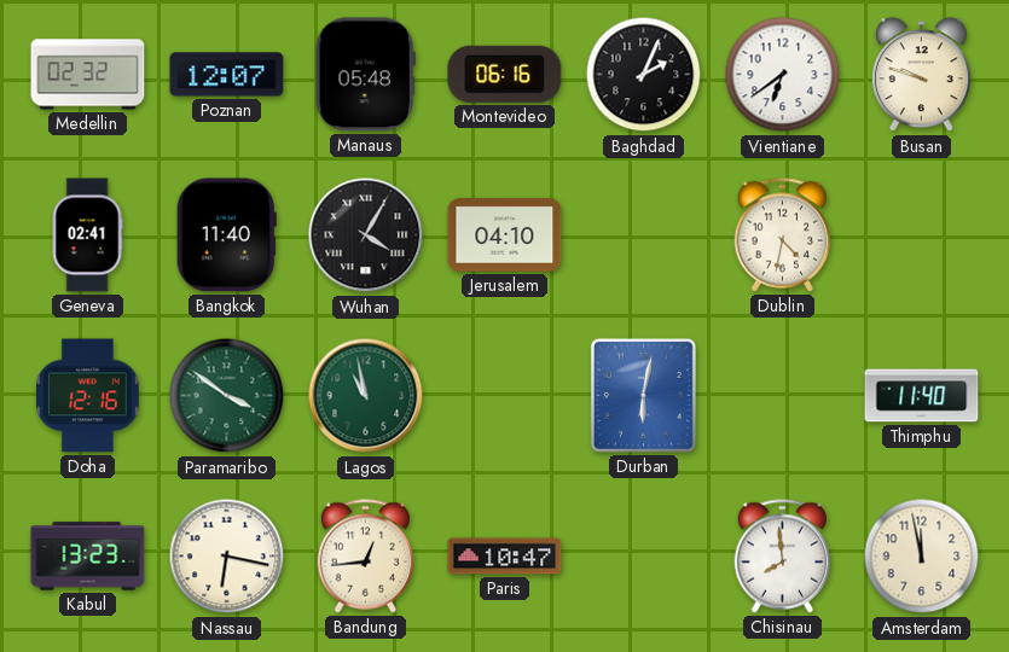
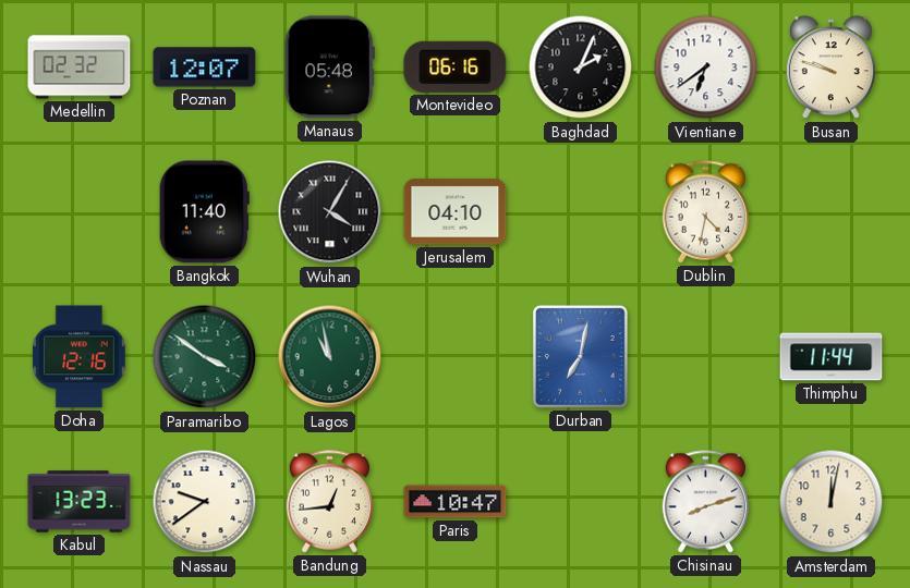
Geneva: 02:41 -> none
Durban: 6:02 -> 7:02
Thimphu: 11:40 -> 11:44
Nassau: 6:17 -> 9:39
Chisinau: 7:59 -> 8:12
Amsterdam: 11:58 -> 12:02
